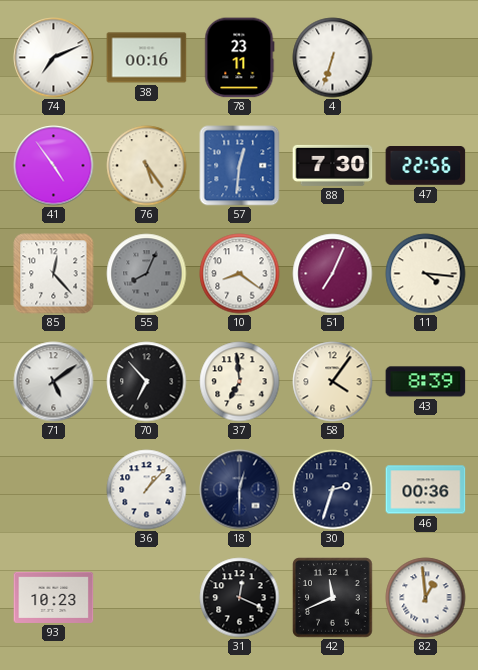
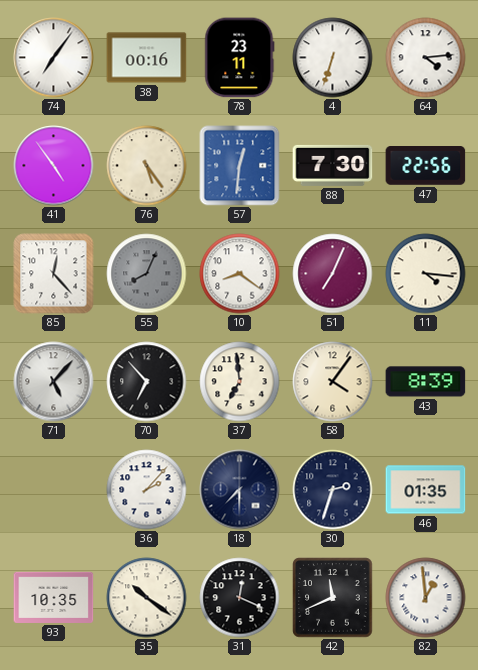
74: 7:11 -> 7:06
64: none -> 4:14
71: 5:09 -> 5:07
36: 1:07 -> 2:07
18: 12:30 -> 7:30
46: 00:36 -> 01:35
93: 10:23 -> 10:35
35: none -> 10:21
